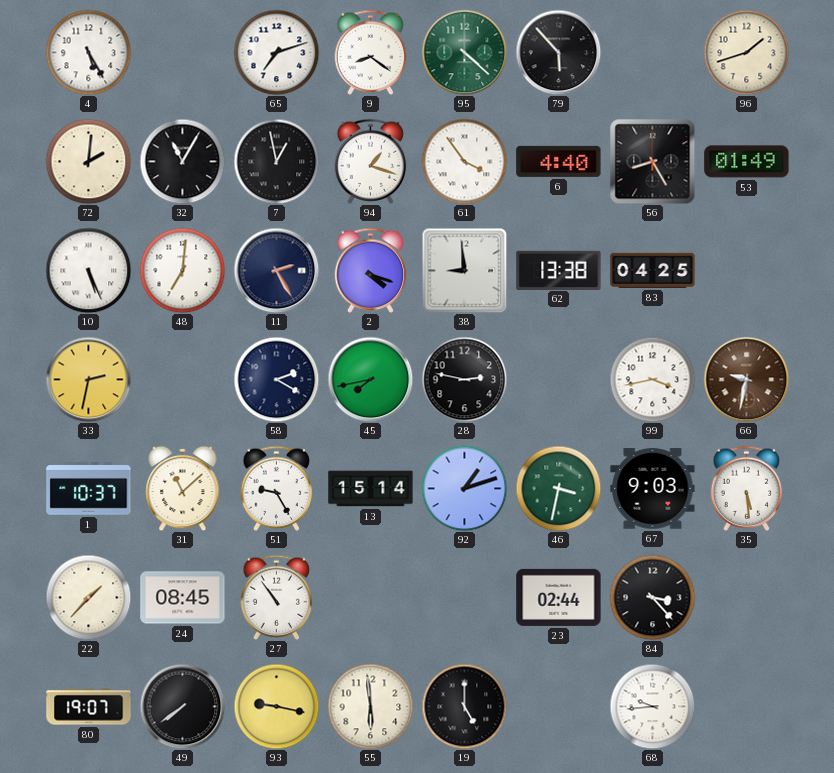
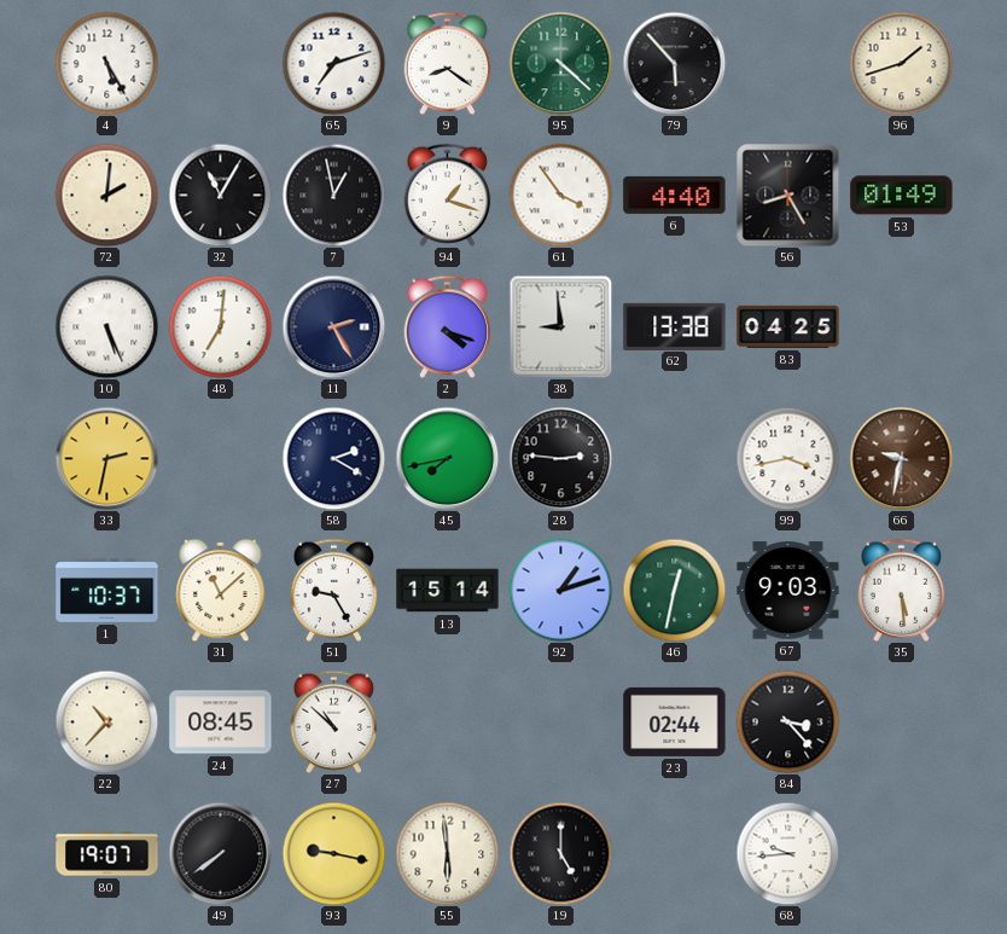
28: 2:47 -> 2:46
46: 3:32 -> 12:32
22: 1:37 -> 10:37
27: 10:54 -> 10:52
